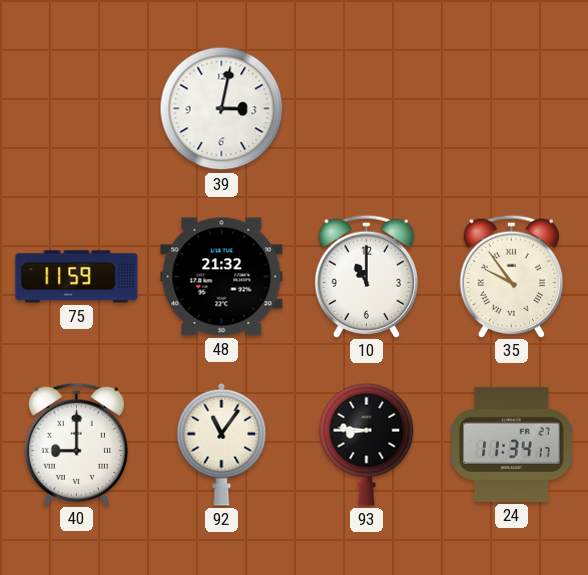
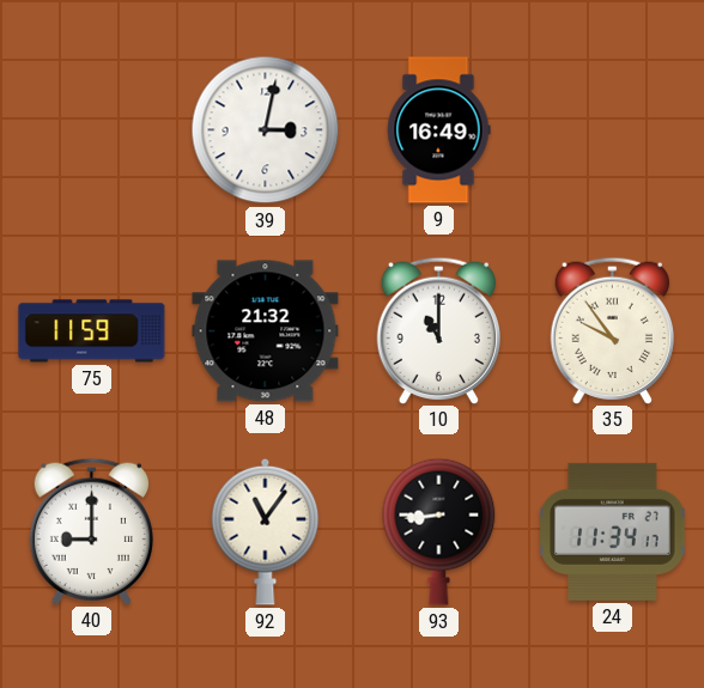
9: none -> 16:49
93: 8:46 -> 8:44
